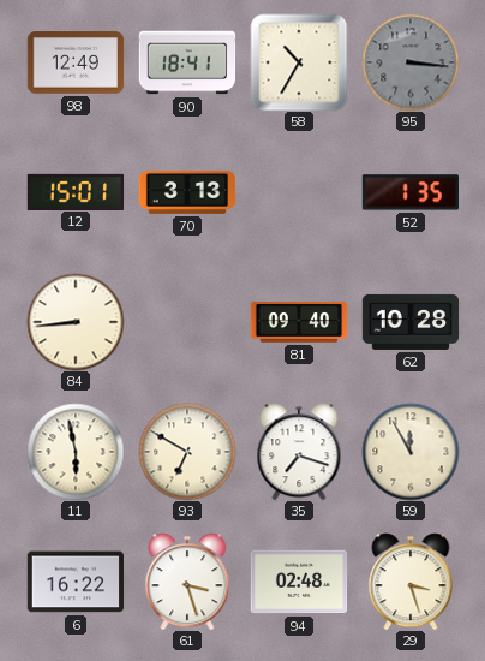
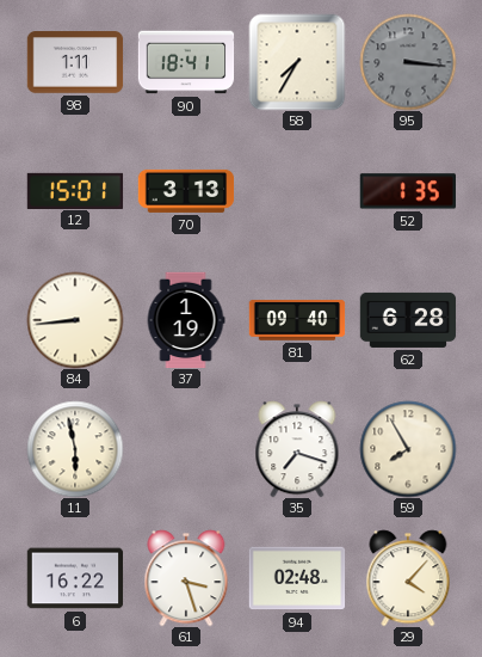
98: 12:49 -> 1:11
58: 10:35 -> 7:35
37: none -> 1:19
62: 10:28 -> 6:28
93: 6:50 -> none
59: 11:55 -> 7:55
29: 3:27 -> 4:07
